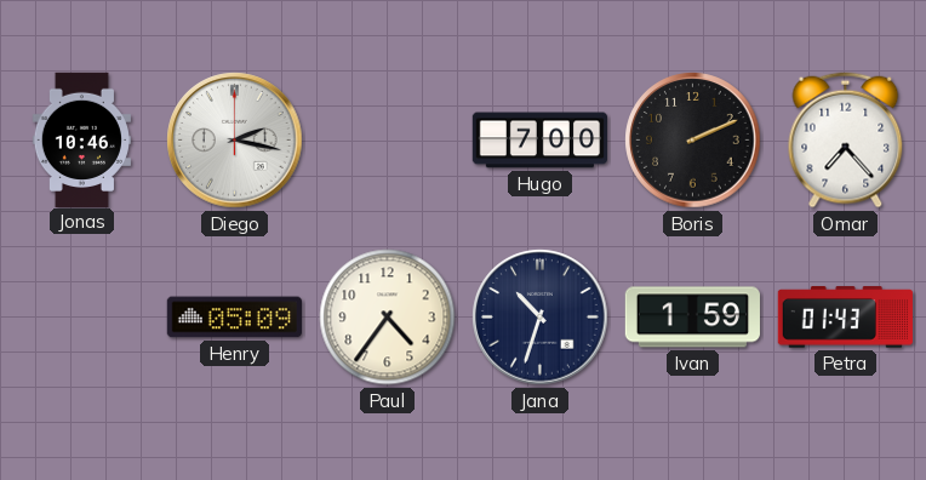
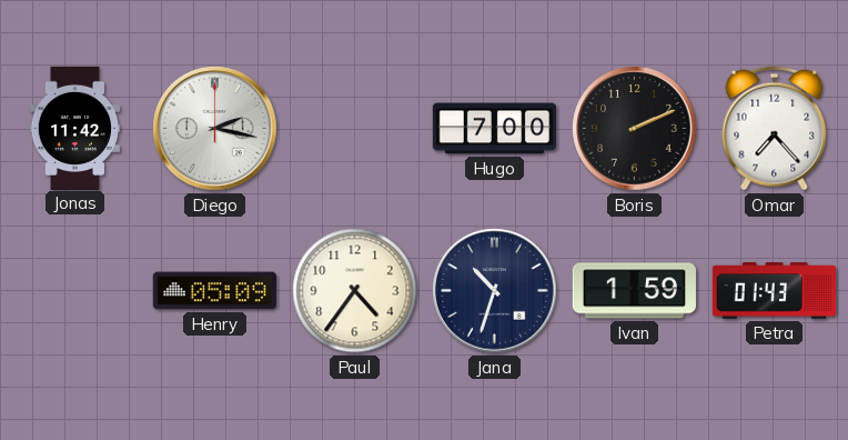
Jonas: 10:46 -> 11:42
